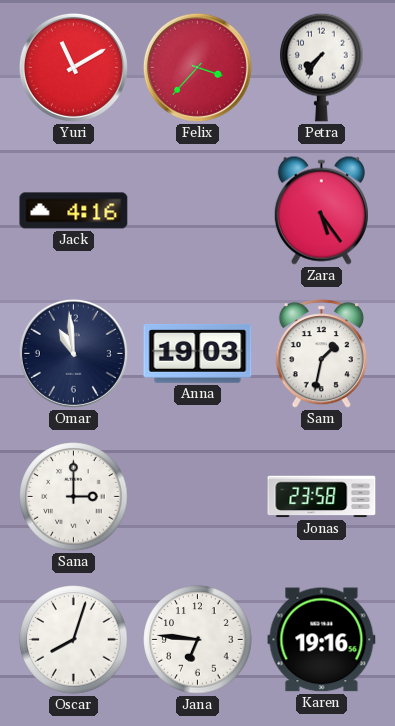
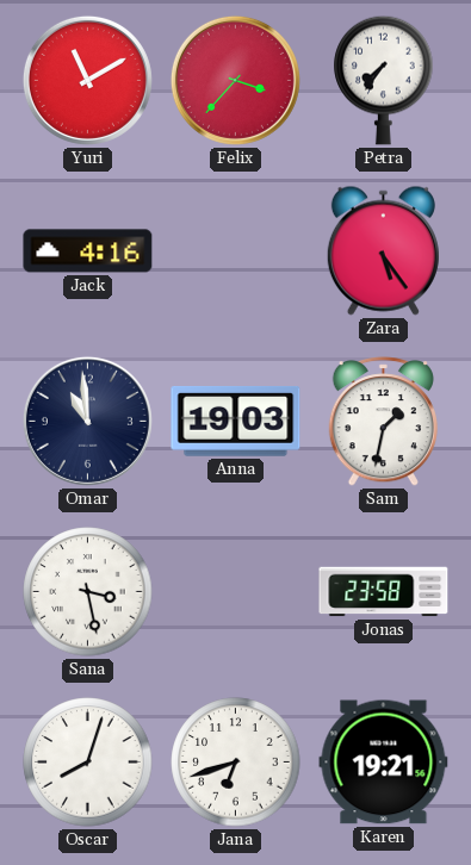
Sana: 3:00 -> 3:28
Jana: 6:46 -> 6:42
Karen: 19:16 -> 19:21
